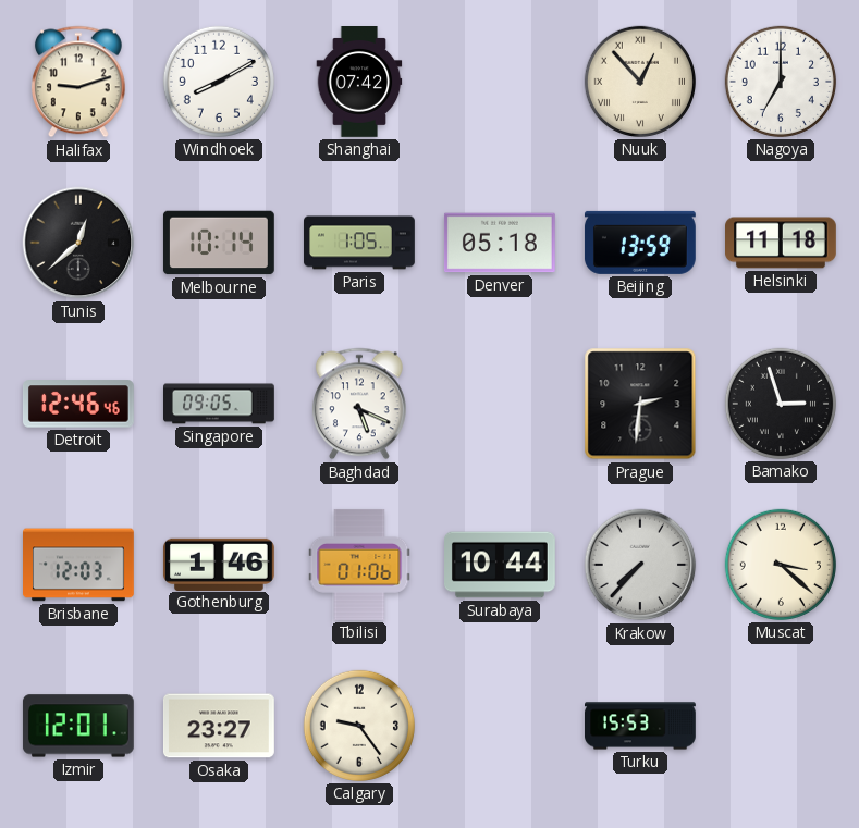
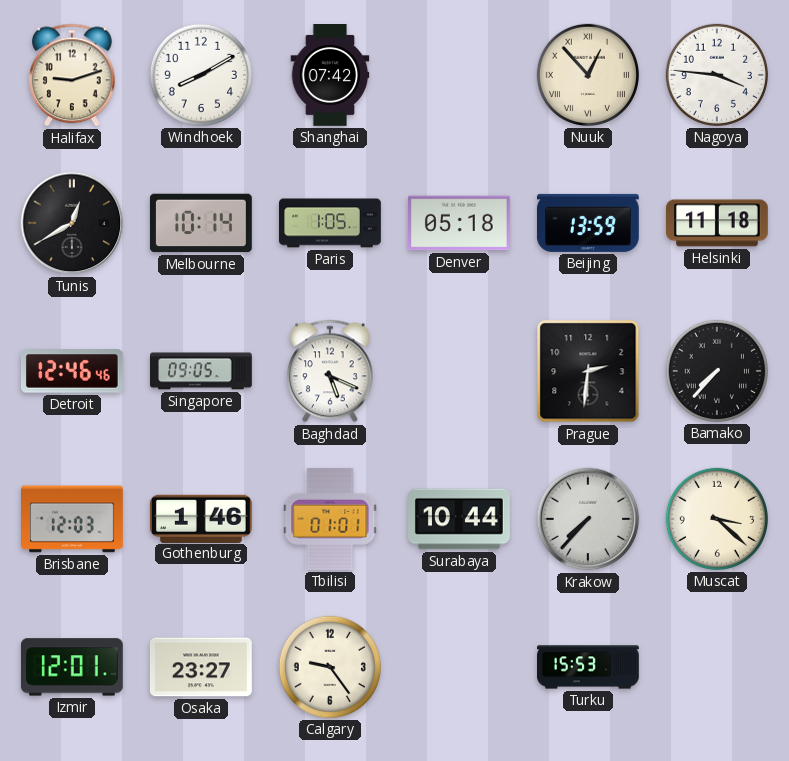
Nagoya: 7:00 -> 3:46
Tunis: 12:38 -> 12:40
Bamako: 2:57 -> 7:37
Tbilisi: 01:06 -> 01:01
